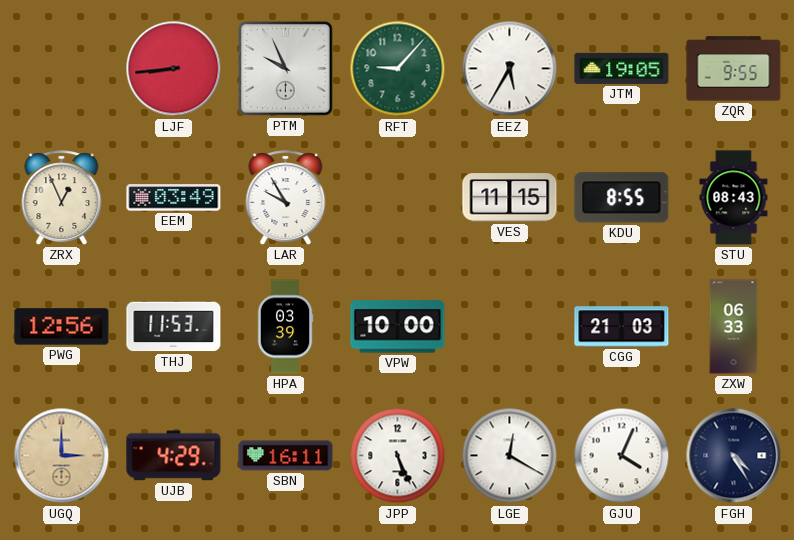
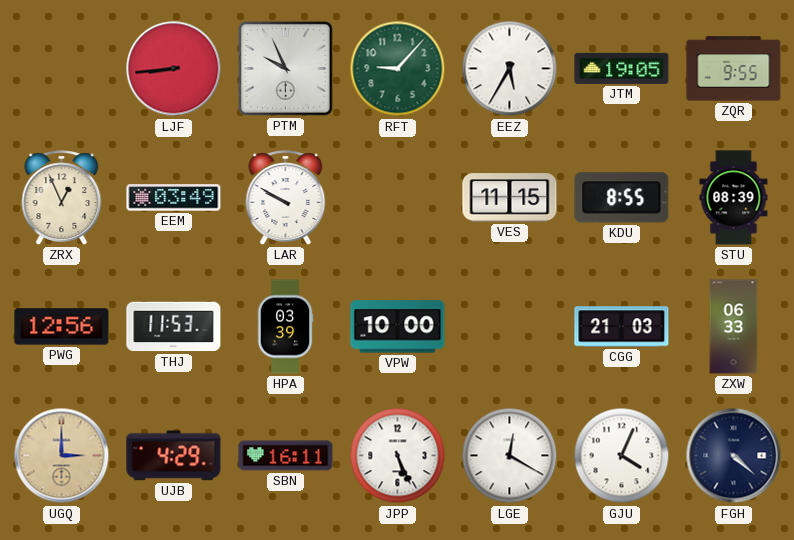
LAR: 9:55 -> 9:50
STU: 08:43 -> 08:39
FGH: 4:25 -> 4:22
